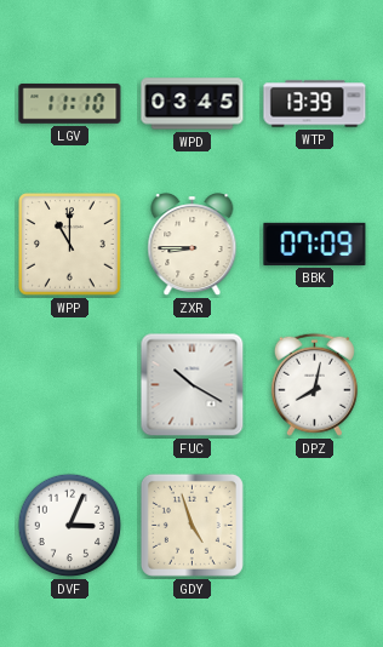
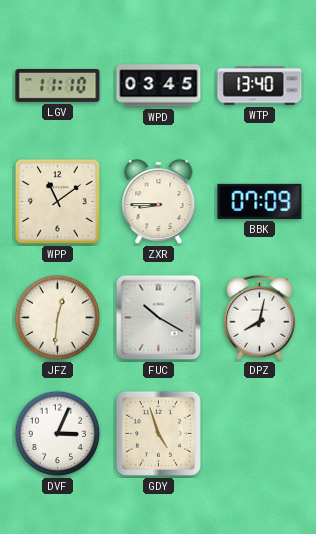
WTP: 13:39 -> 13:40
WPP: 11:00 -> 11:09
JFZ: none -> 12:31
